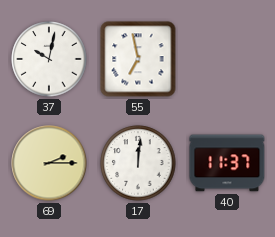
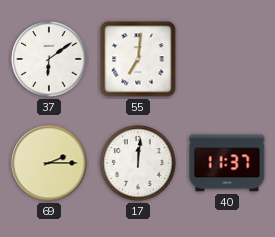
37: 10:02 -> 6:09
55: 6:58 -> 7:01
